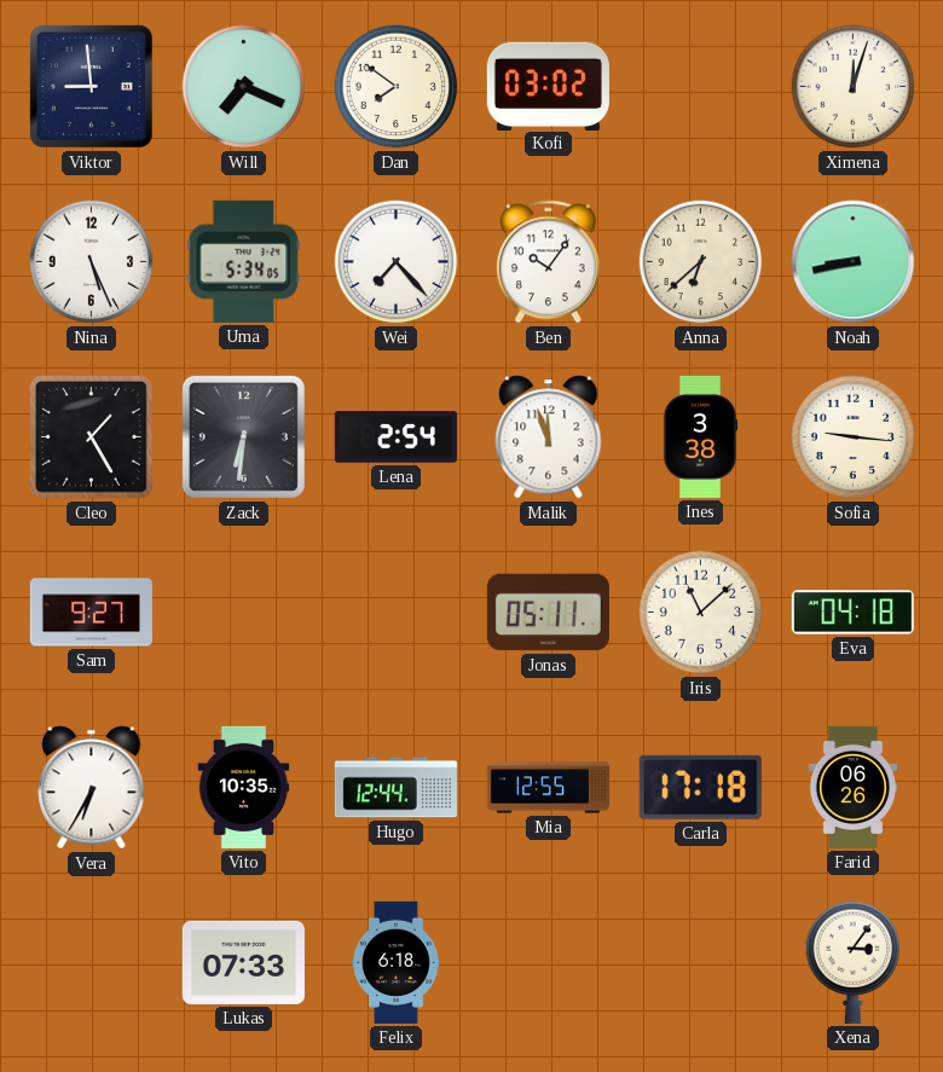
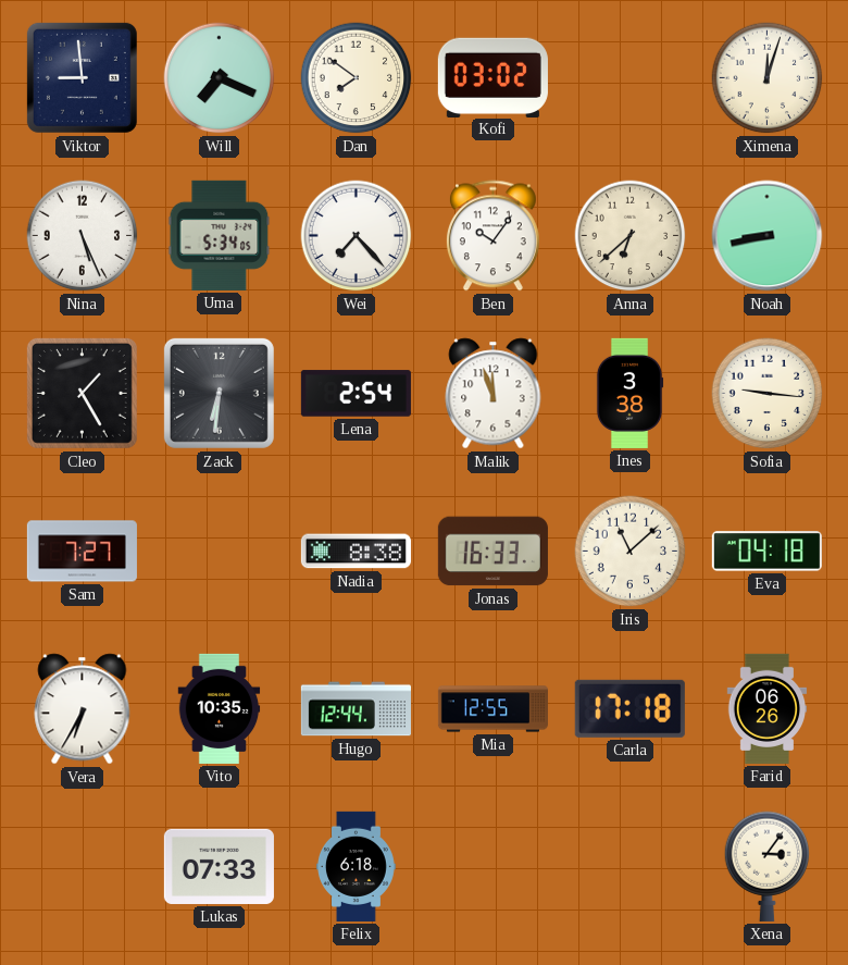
Sam: 9:27 -> 7:27
Nadia: none -> 8:38
Jonas: 05:11 -> 16:33
